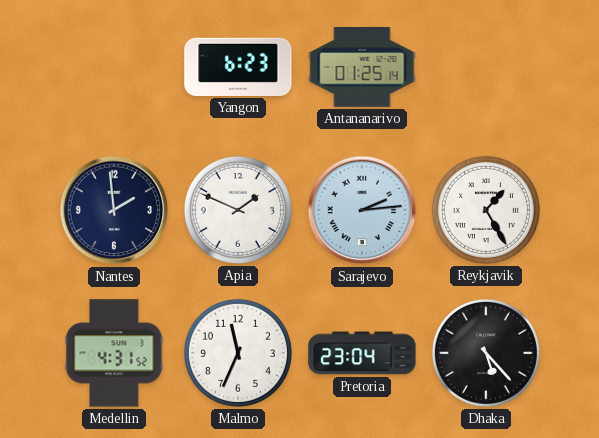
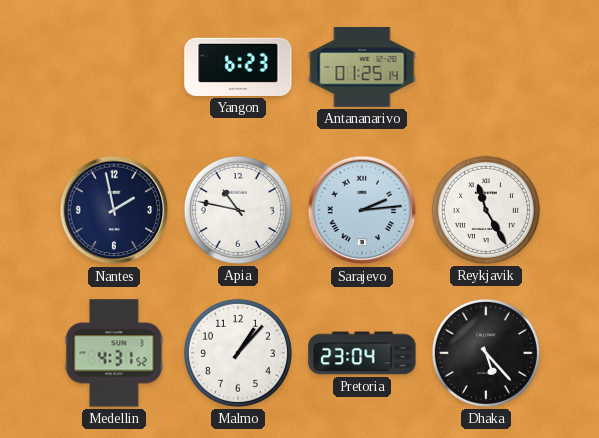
Nantes: 1:59 -> 1:58
Apia: 1:49 -> 10:47
Reykjavik: 1:25 -> 11:25
Malmo: 11:34 -> 1:07
